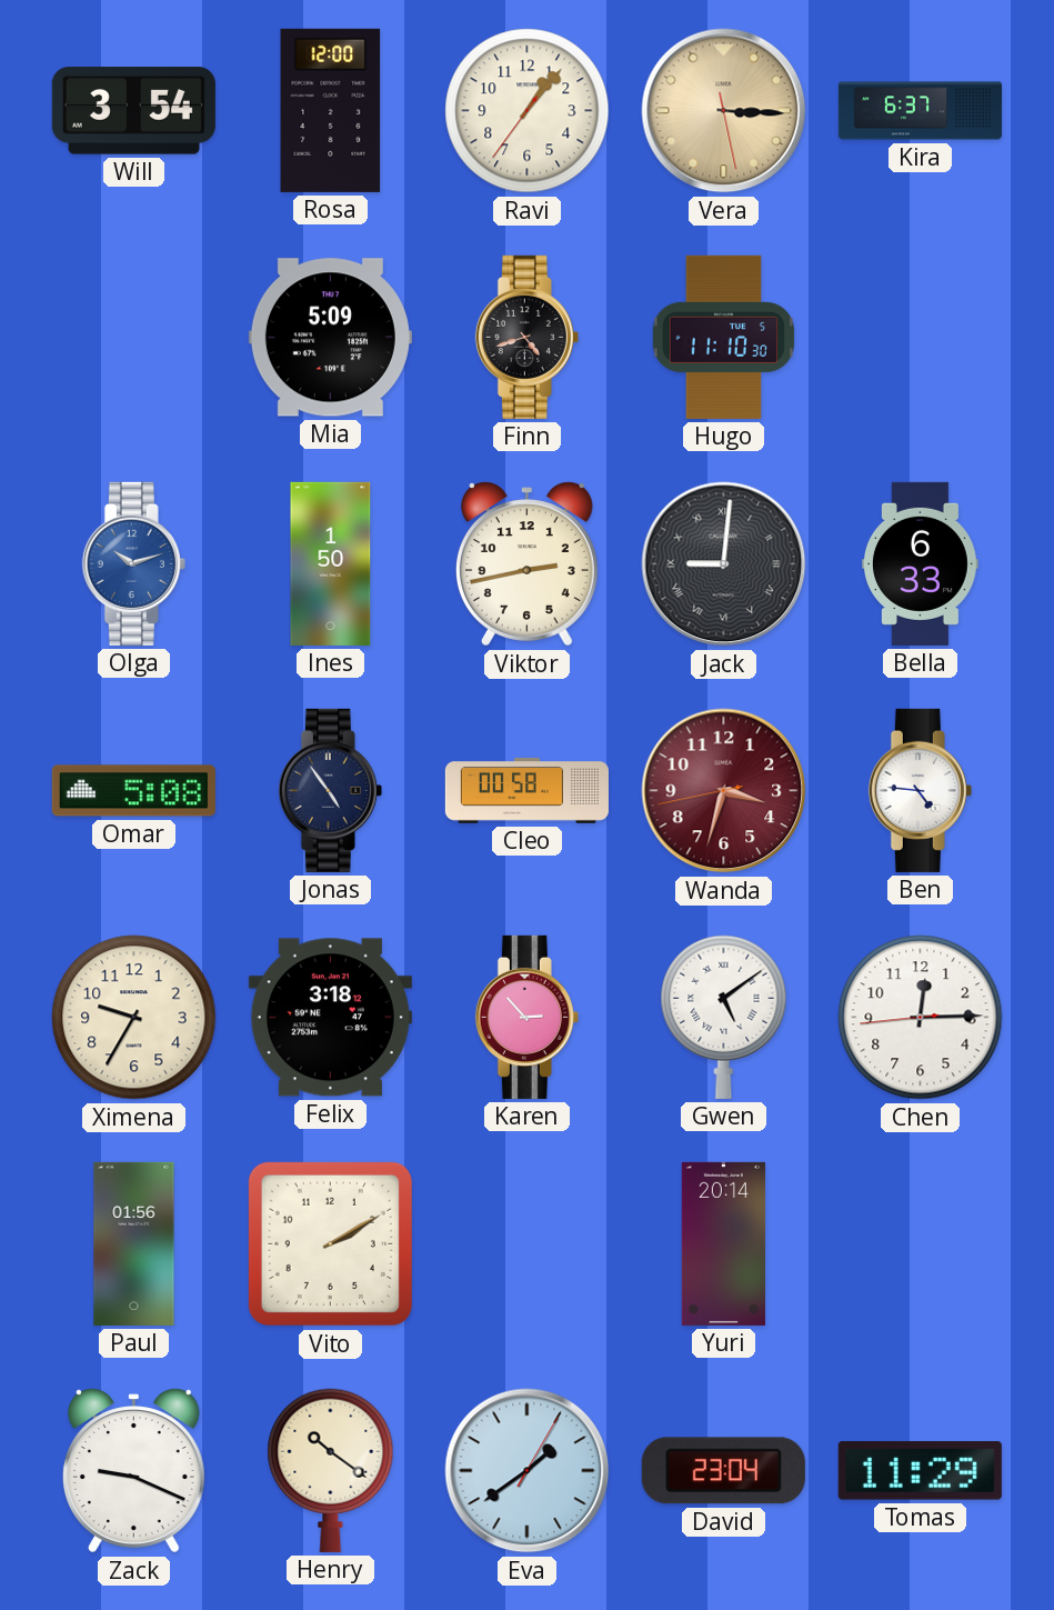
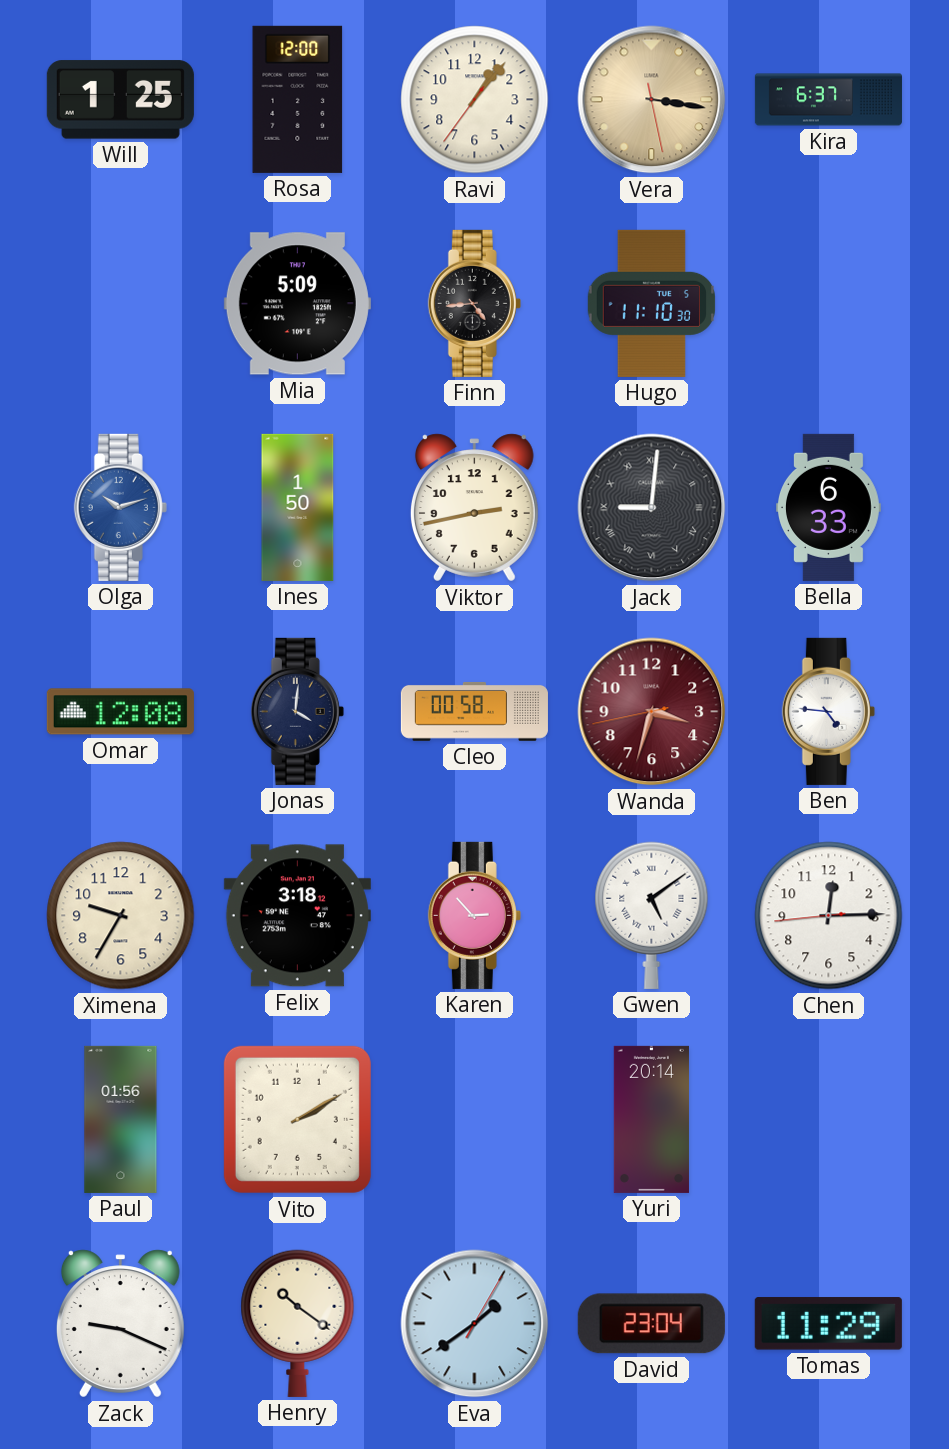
Will: 3:54 -> 1:25
Vera: 3:15 -> 3:16
Finn: 4:42 -> 4:44
Omar: 5:08 -> 12:08
Jonas: 4:54 -> 4:01
